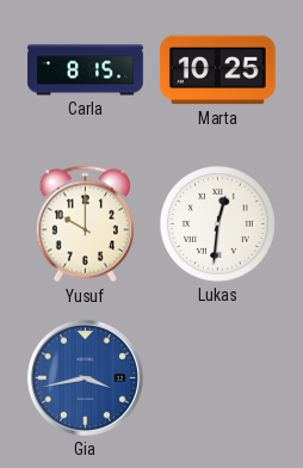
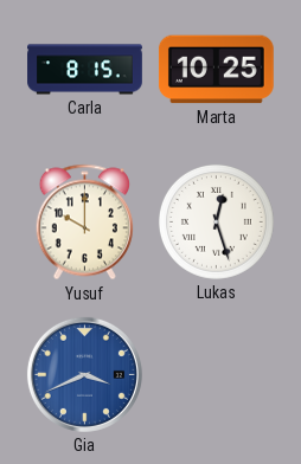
Lukas: 12:31 -> 12:27
Gia: 3:43 -> 3:41
